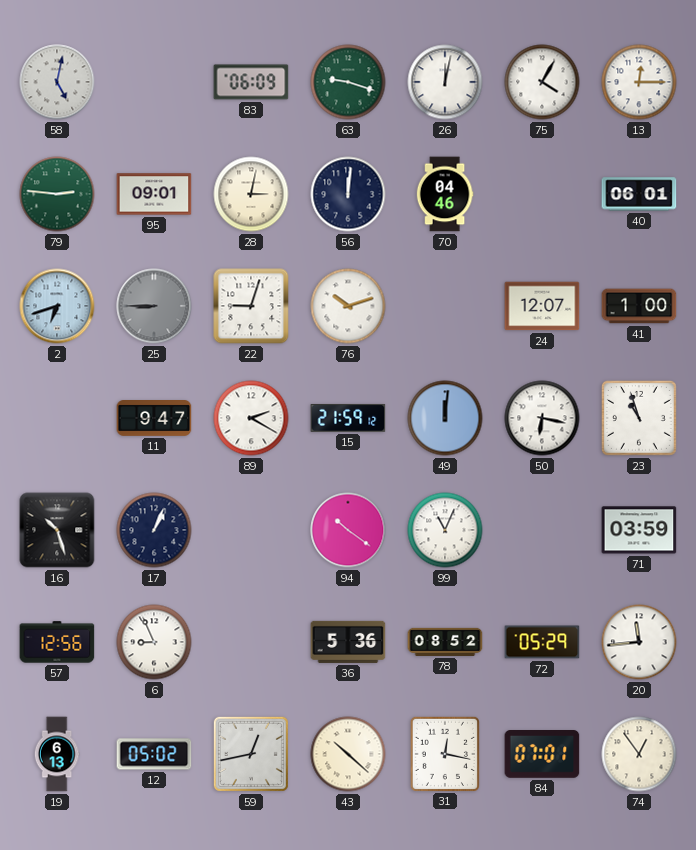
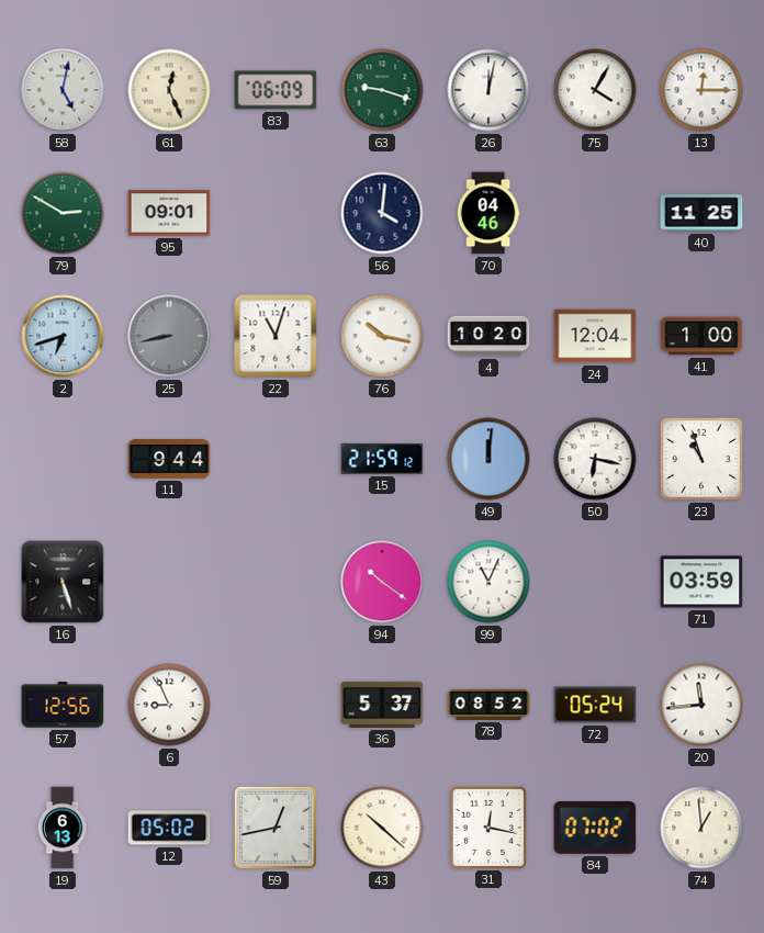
61: none -> 12:26
79: 2:46 -> 2:50
28: 3:02 -> none
56: 12:01 -> 4:01
40: 06:01 -> 11:25
25: 8:45 -> 8:43
22: 9:03 -> 11:03
76: 10:12 -> 10:17
4: none -> 10:20
24: 12:07 -> 12:04
11: 9:47 -> 9:44
89: 2:20 -> none
16: 10:27 -> 5:27
17: 1:04 -> none
36: 5:36 -> 5:37
72: 05:29 -> 05:24
84: 07:01 -> 07:02
74: 12:54 -> 12:59
